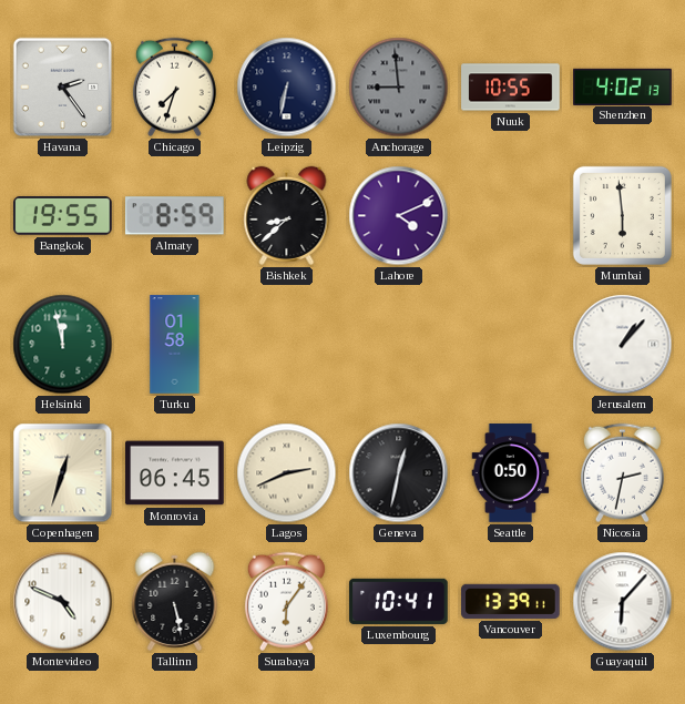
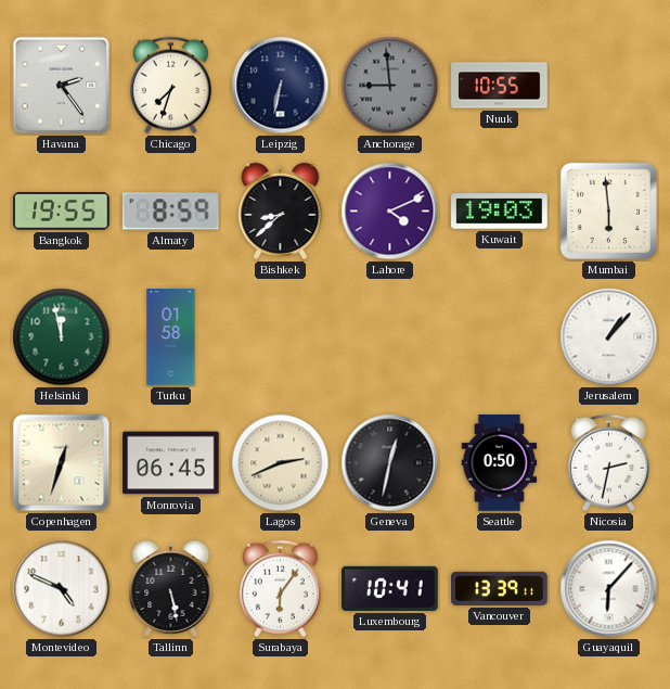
Shenzhen: 4:02 -> none
Kuwait: none -> 19:03
